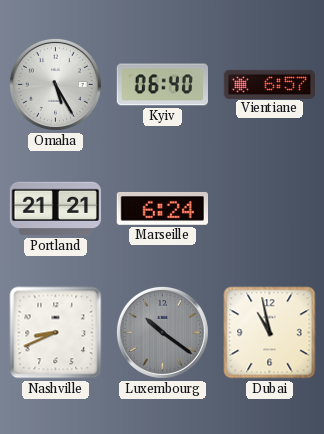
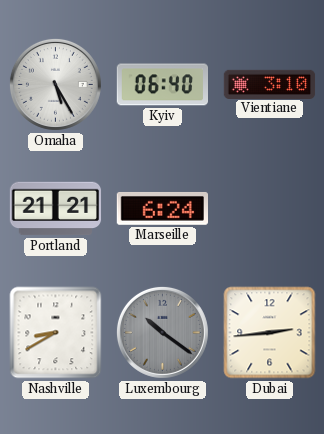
Vientiane: 6:57 -> 3:10
Nashville: 8:41 -> 8:40
Dubai: 10:58 -> 2:44
